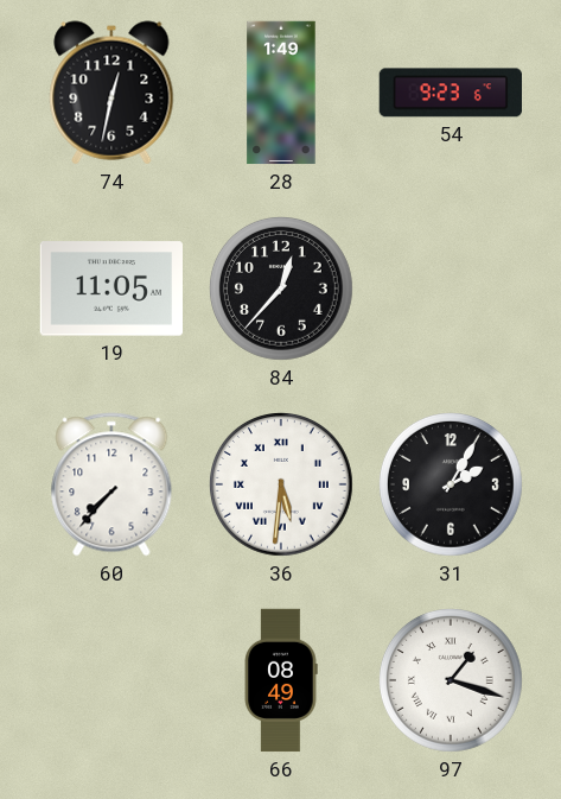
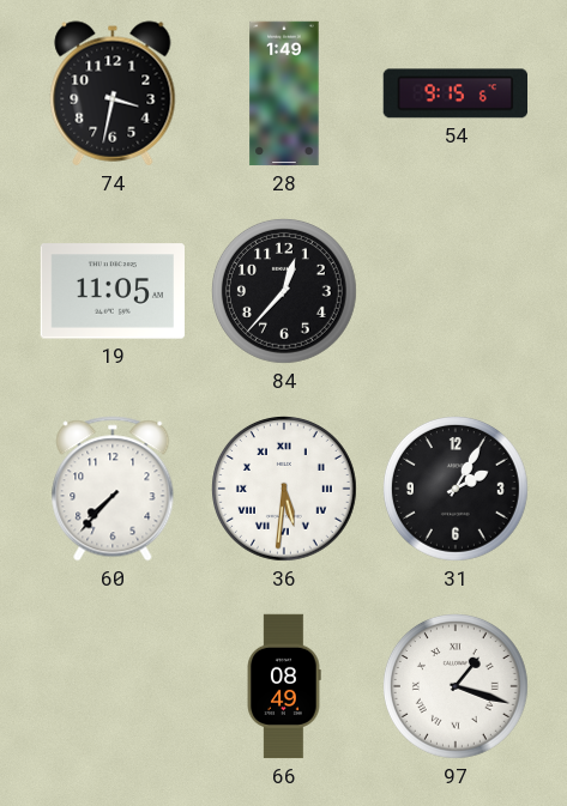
74: 12:32 -> 3:32
54: 9:23 -> 9:15
